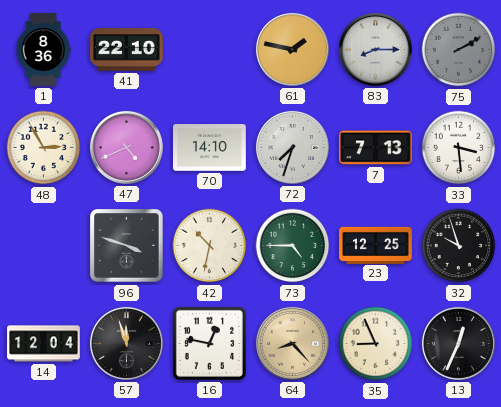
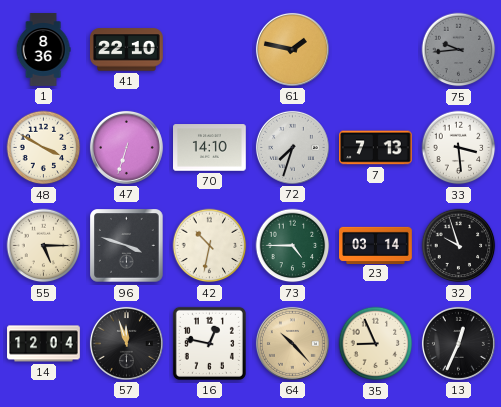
83: 8:15 -> none
75: 2:10 -> 9:44
48: 2:55 -> 3:50
47: 4:41 -> 6:33
55: none -> 5:15
23: 12:25 -> 03:14
64: 8:23 -> 10:23
